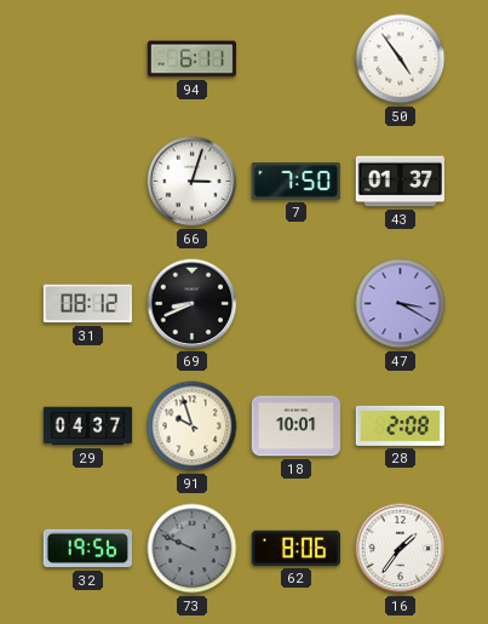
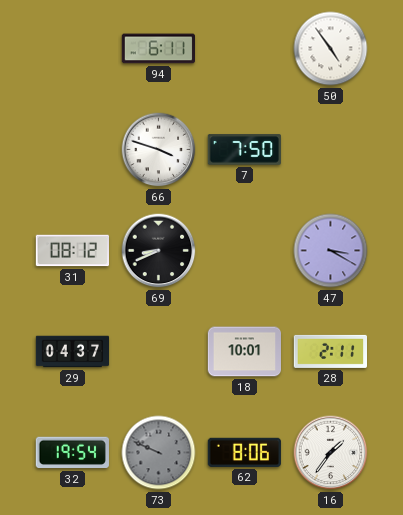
66: 3:03 -> 3:48
43: 01:37 -> none
91: 9:57 -> none
28: 2:08 -> 2:11
32: 19:56 -> 19:54
